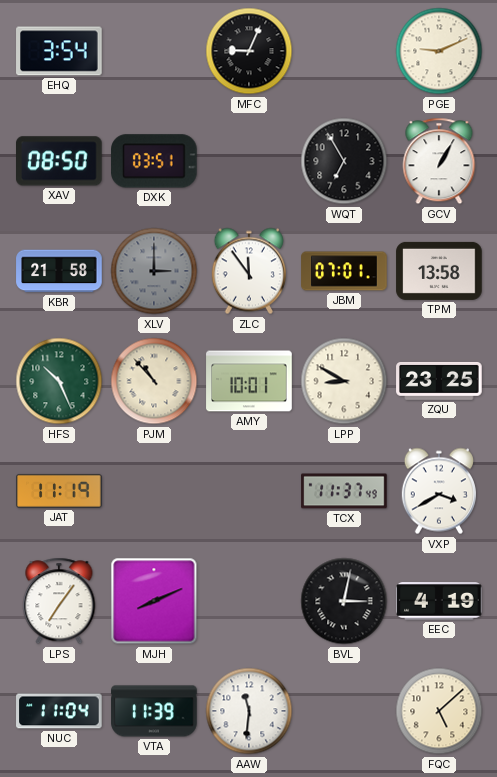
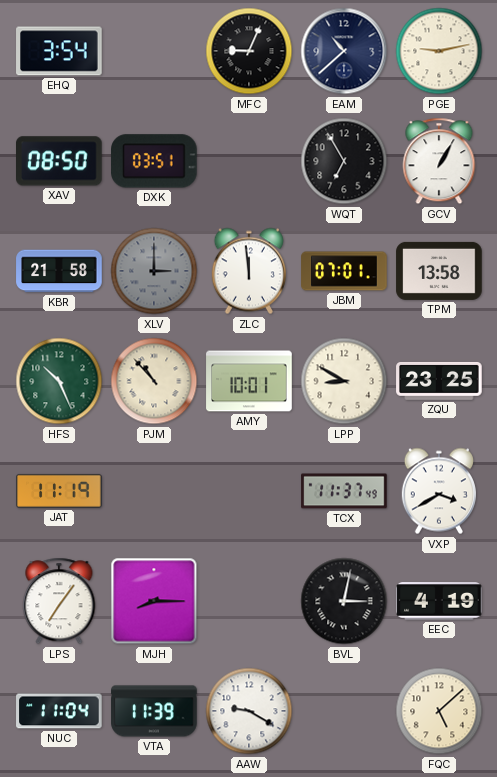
EAM: none -> 10:38
PGE: 9:11 -> 9:13
ZLC: 11:54 -> 11:59
MJH: 8:11 -> 8:15
AAW: 11:31 -> 9:20
